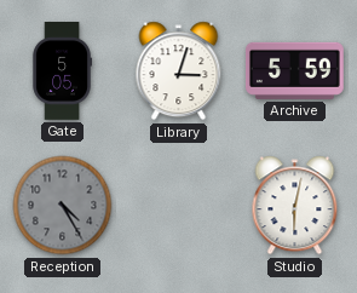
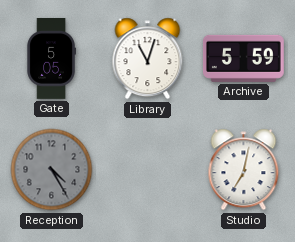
Library: 3:03 -> 11:03
Studio: 6:02 -> 7:02
